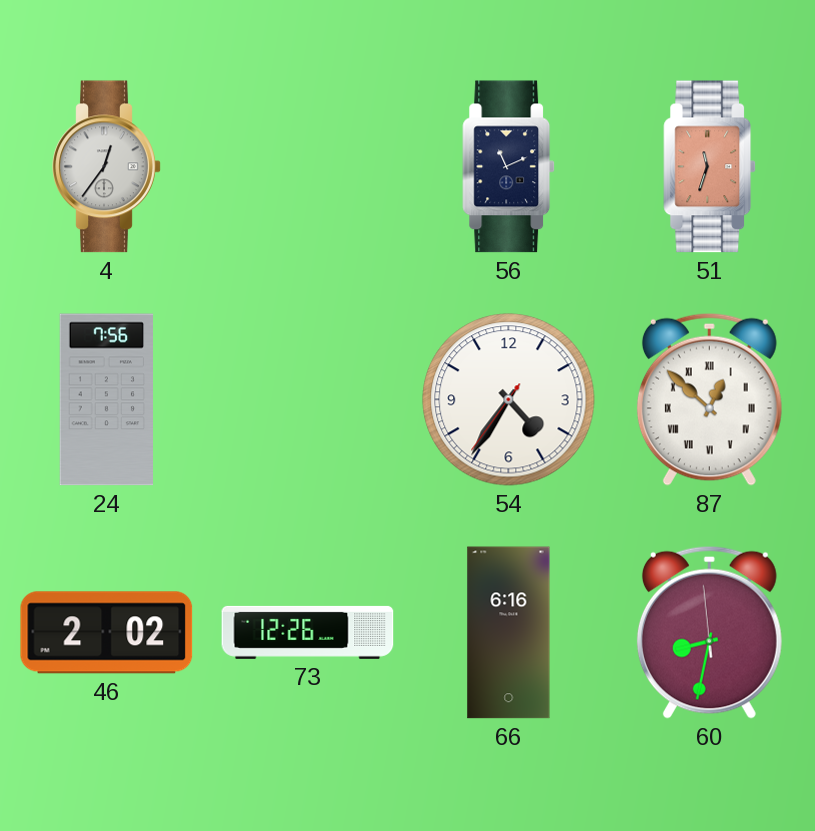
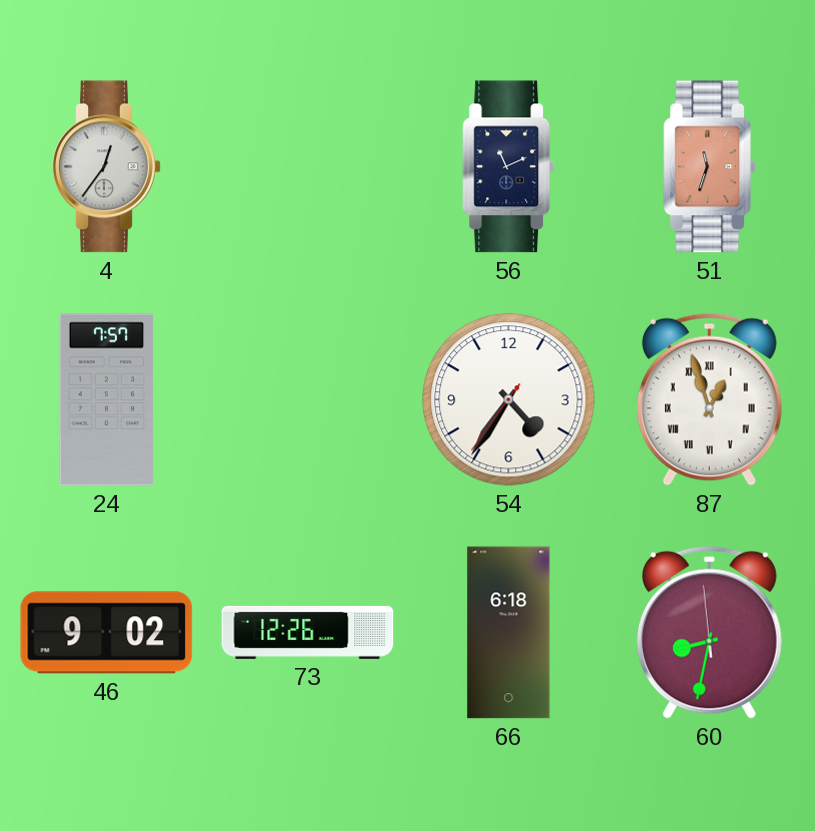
24: 7:56 -> 7:57
87: 12:52 -> 12:57
46: 2:02 -> 9:02
66: 6:16 -> 6:18
